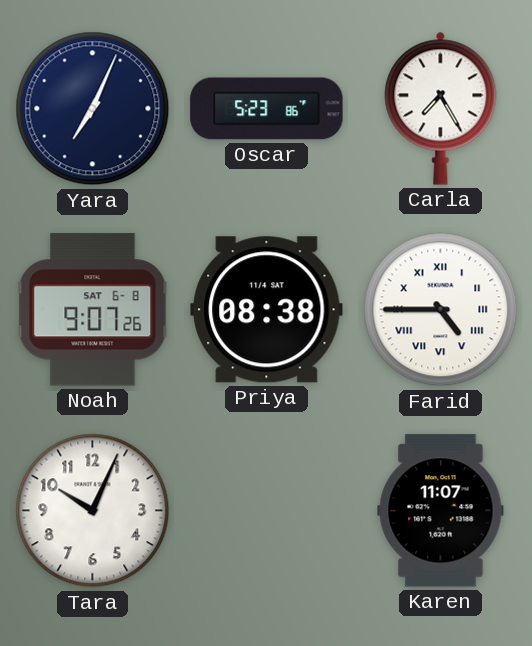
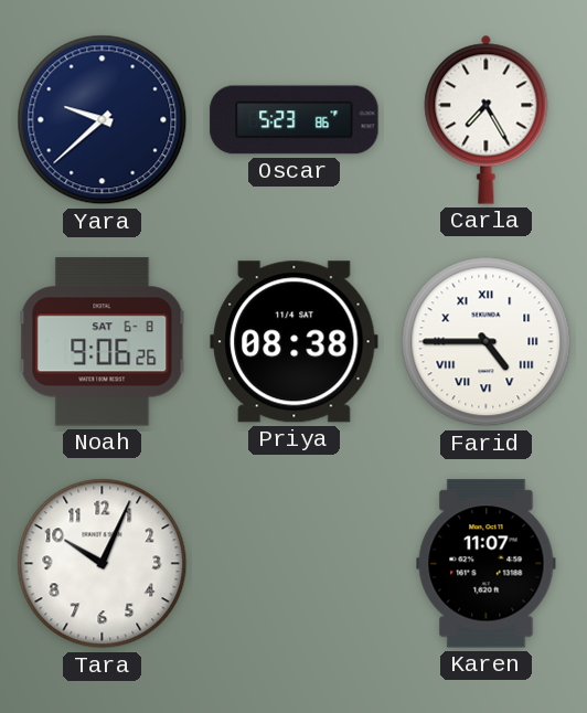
Yara: 7:04 -> 9:38
Noah: 9:07 -> 9:06
